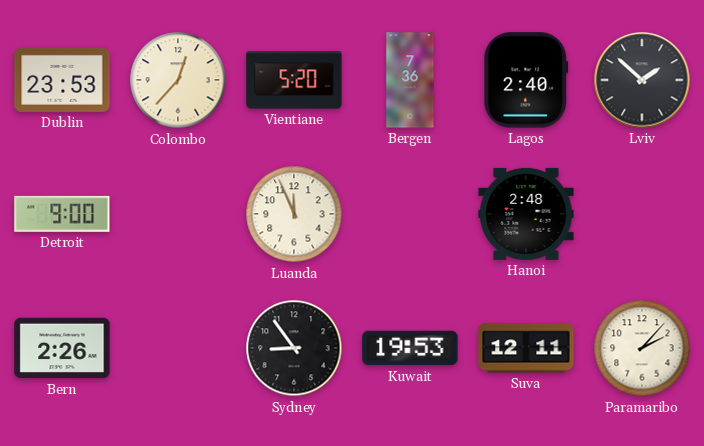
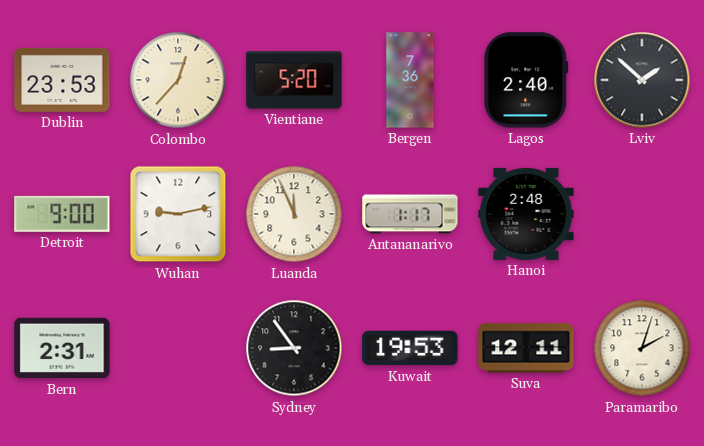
Wuhan: none -> 9:13
Antananarivo: none -> 1:17
Bern: 2:26 -> 2:31
Paramaribo: 2:07 -> 2:03
